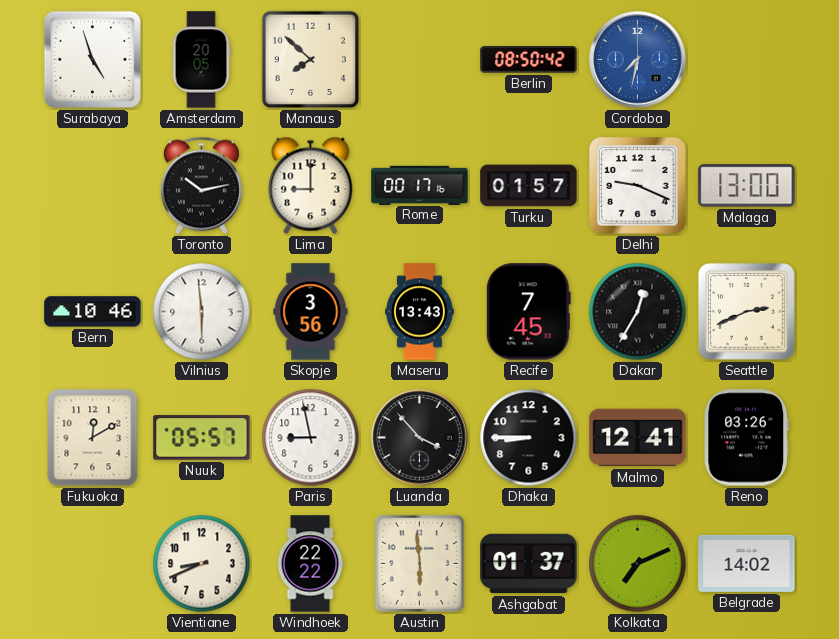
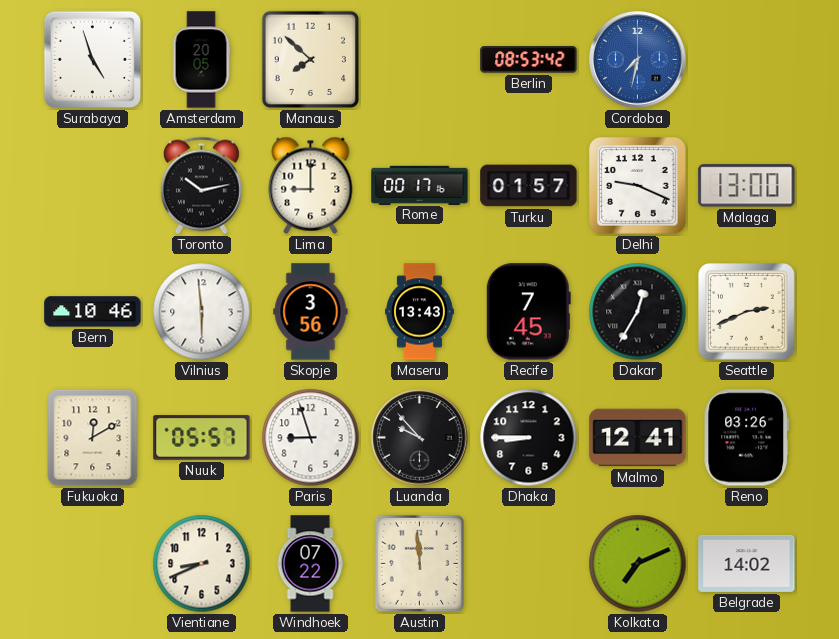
Berlin: 08:50 -> 08:53
Paris: 8:58 -> 8:57
Luanda: 3:53 -> 9:53
Windhoek: 22:22 -> 07:22
Austin: 5:59 -> 11:59
Ashgabat: 01:37 -> none
